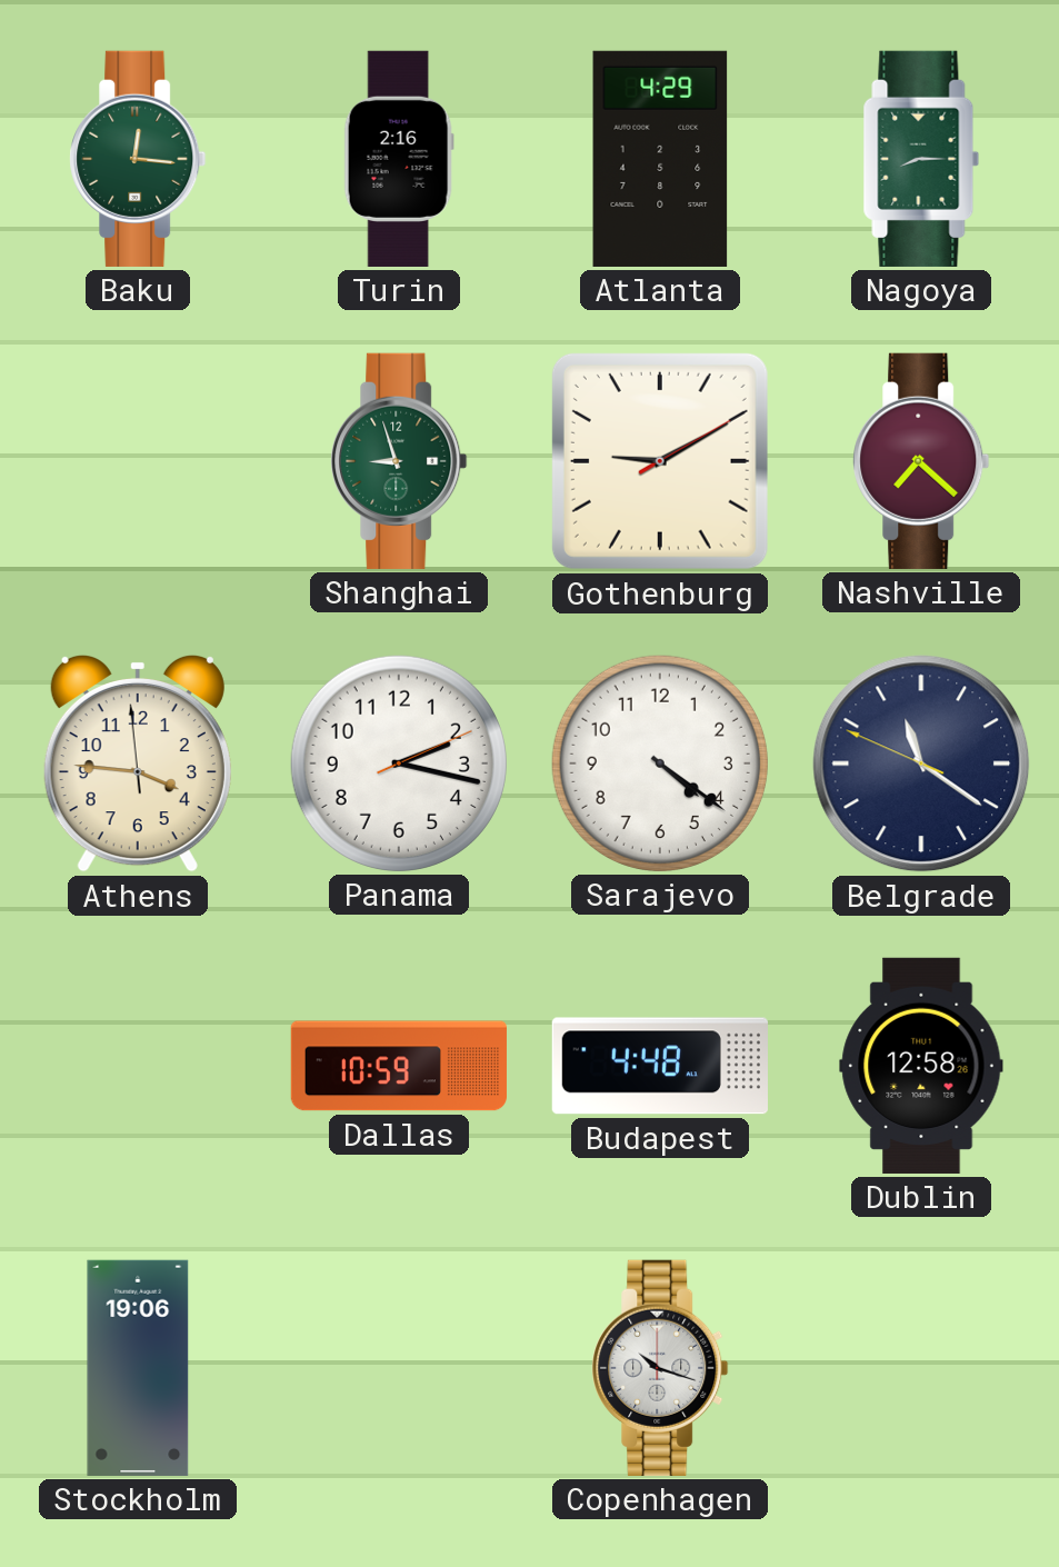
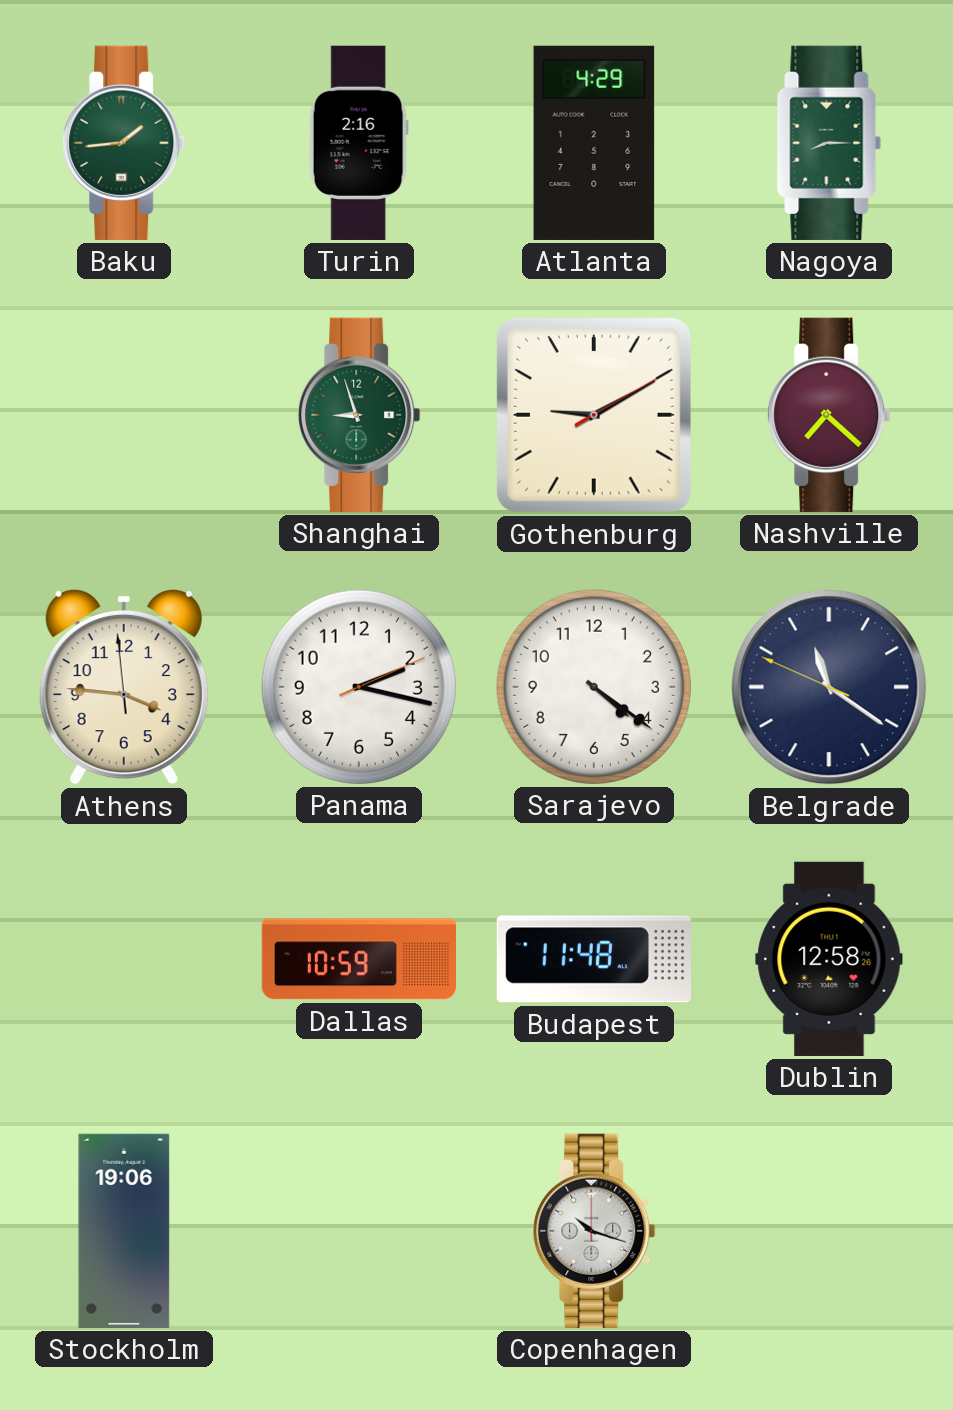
Baku: 12:16 -> 1:44
Budapest: 4:48 -> 11:48
